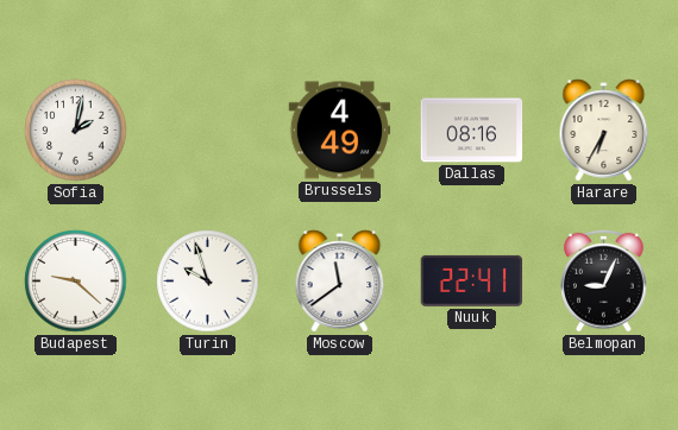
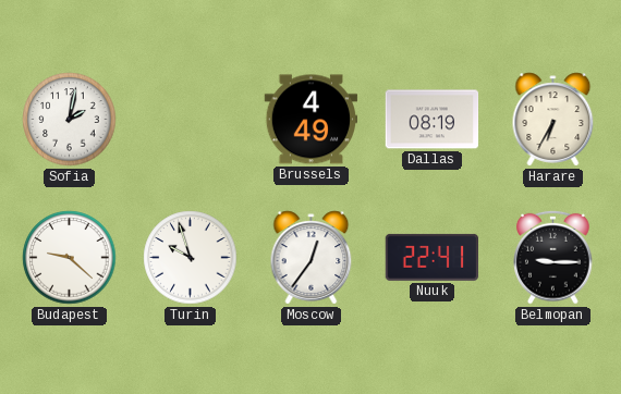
Dallas: 08:16 -> 08:19
Moscow: 11:39 -> 12:36
Belmopan: 9:04 -> 9:15
